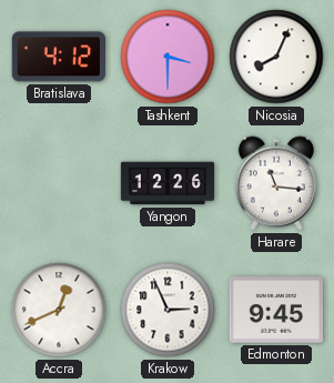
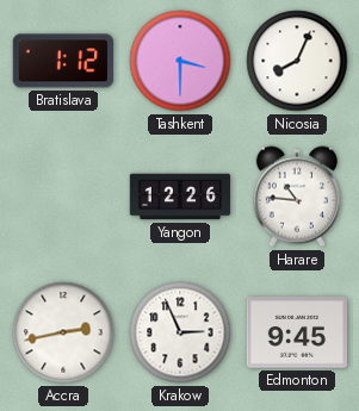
Bratislava: 4:12 -> 1:12
Harare: 11:16 -> 10:46
Accra: 12:41 -> 2:43
